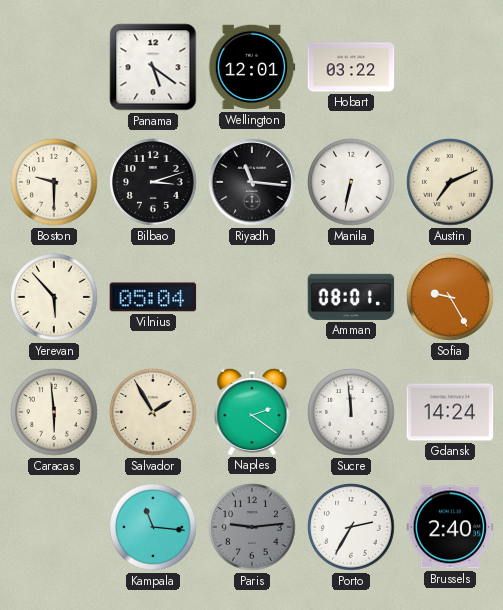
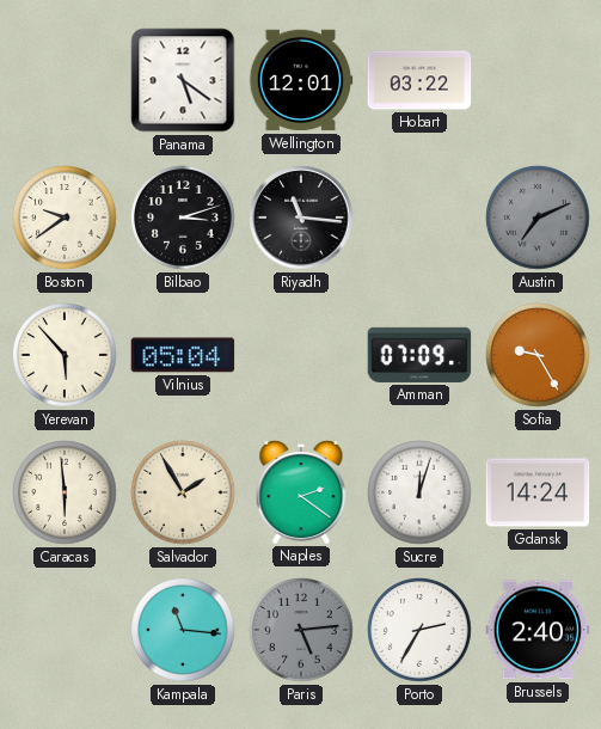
Boston: 9:30 -> 9:39
Manila: 6:32 -> none
Austin dial: cream -> grey
Amman: 08:01 -> 07:09
Sucre: 11:59 -> 12:03
Paris: 9:14 -> 5:14
